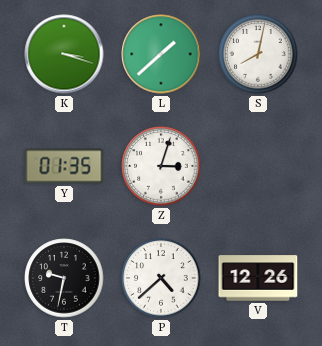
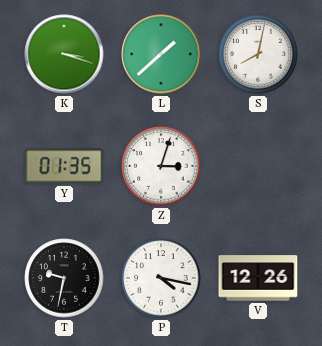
P: 4:38 -> 4:17
